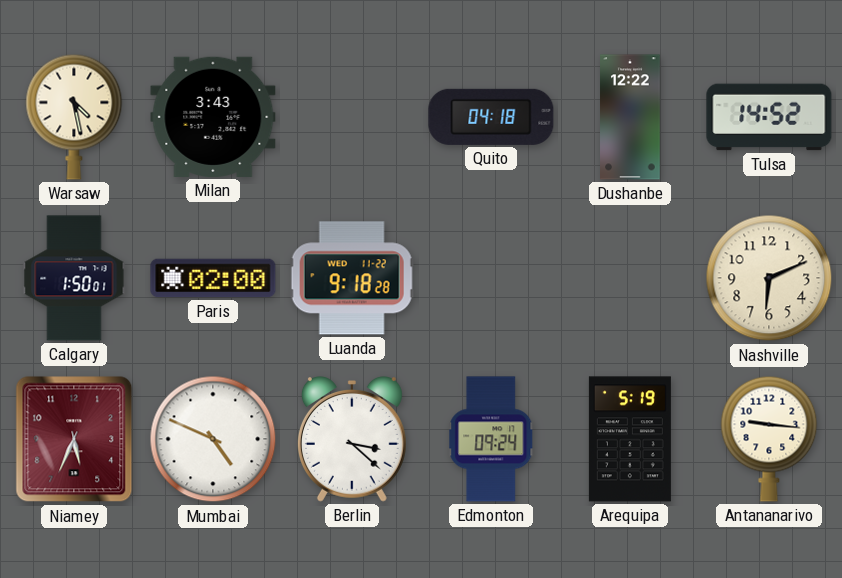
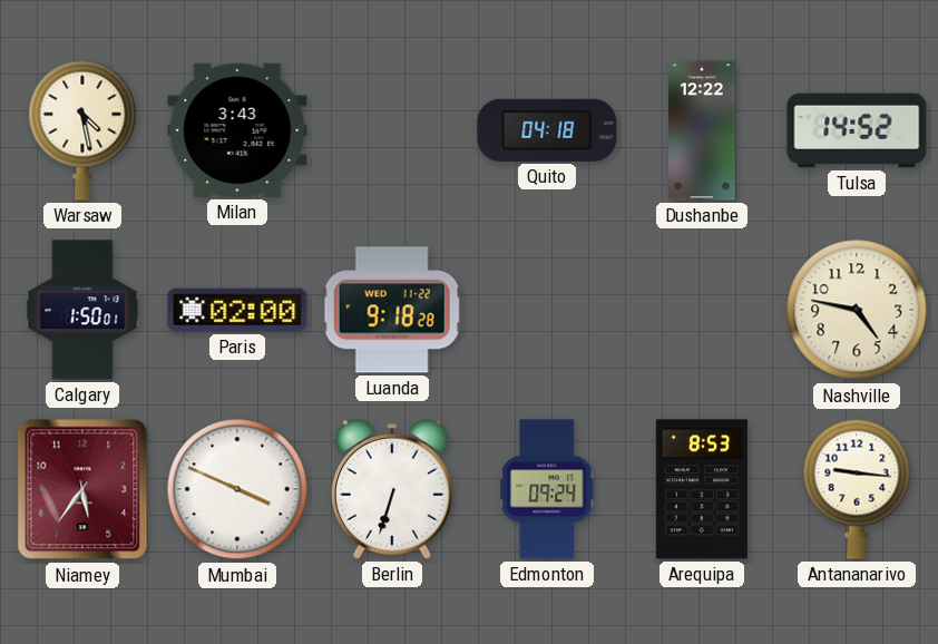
Nashville: 6:11 -> 4:47
Niamey: 5:34 -> 5:36
Mumbai: 4:49 -> 3:49
Berlin: 3:22 -> 6:33
Arequipa: 5:19 -> 8:53
